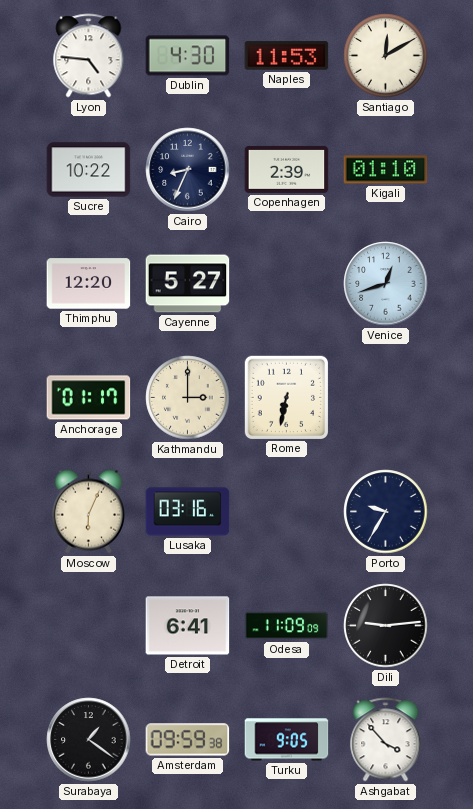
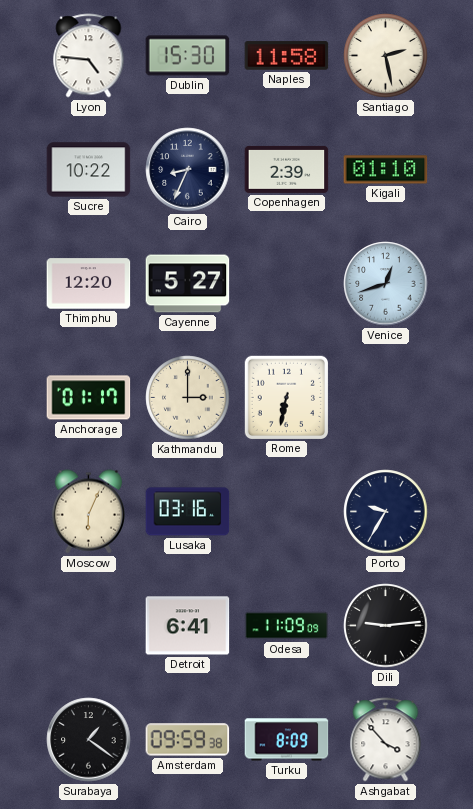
Dublin: 4:30 -> 15:30
Naples: 11:53 -> 11:58
Santiago: 12:10 -> 2:28
Turku: 9:05 -> 8:09
